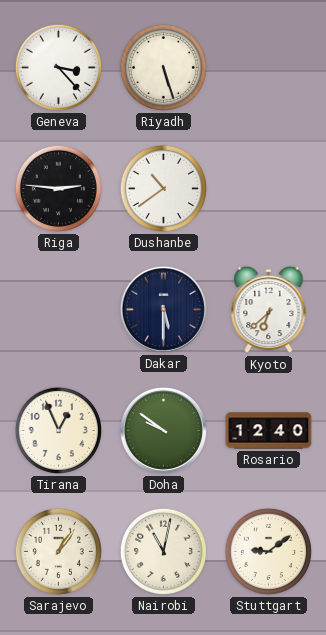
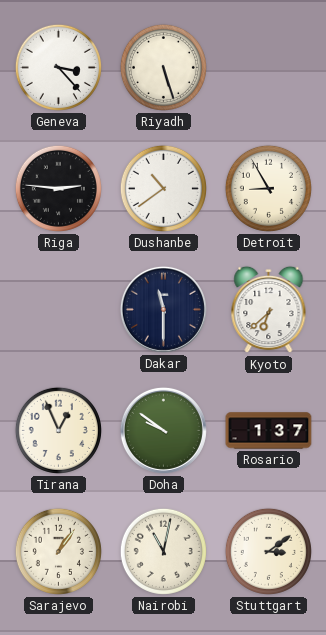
Detroit: none -> 8:55
Dakar: 5:30 -> 11:30
Rosario: 12:40 -> 1:37
Stuttgart: 9:09 -> 3:09
